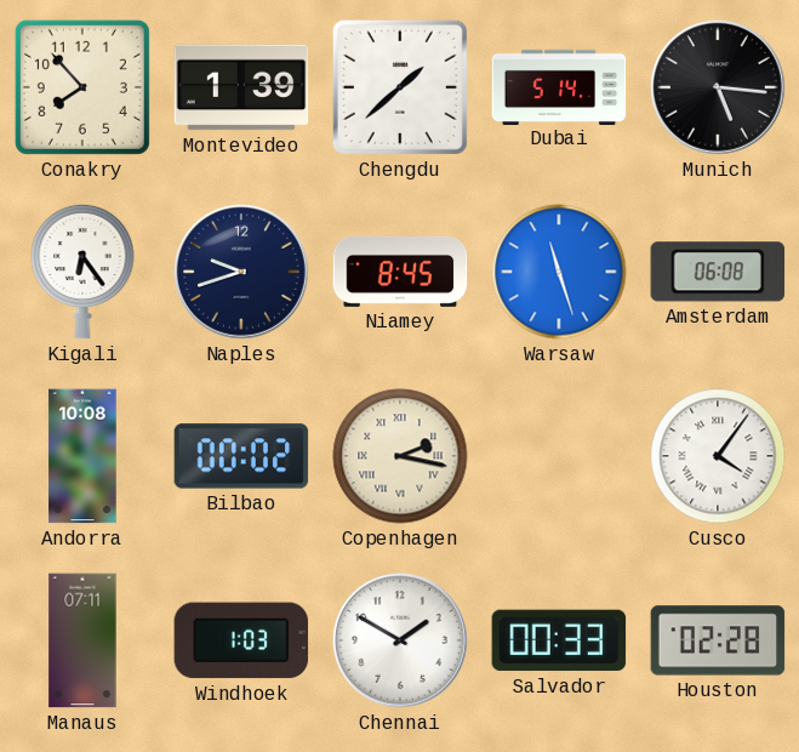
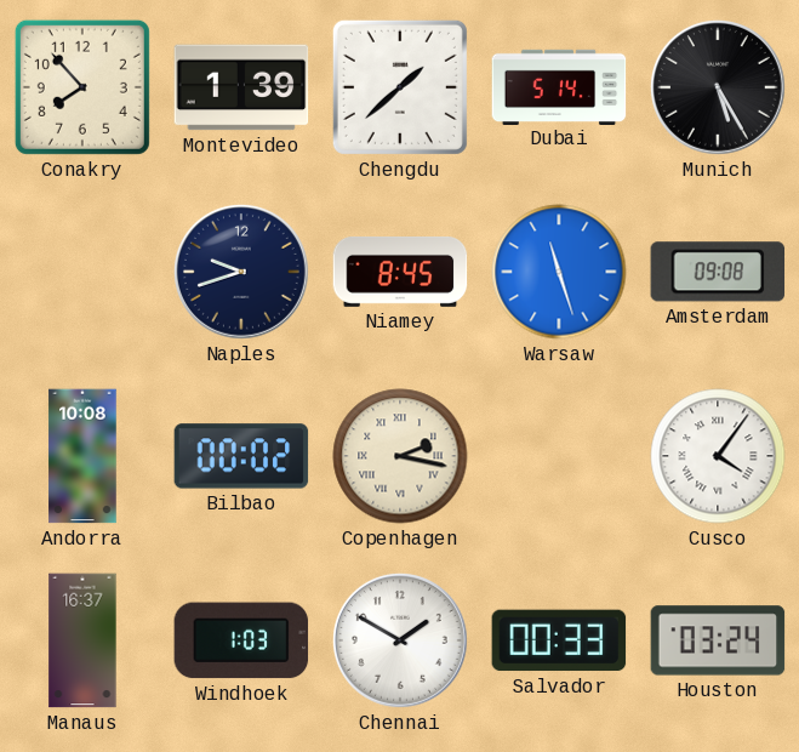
Munich: 5:16 -> 5:25
Kigali: 6:24 -> none
Amsterdam: 06:08 -> 09:08
Manaus: 07:11 -> 16:37
Houston: 02:28 -> 03:24
